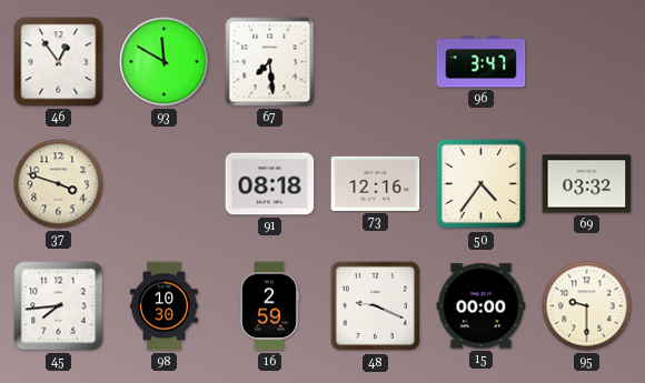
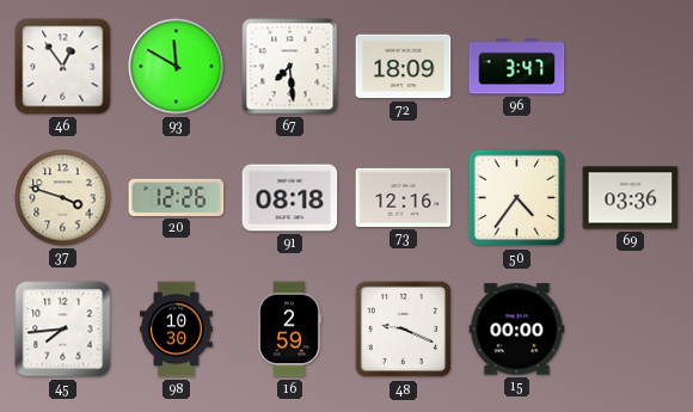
72: none -> 18:09
20: none -> 12:26
69: 03:32 -> 03:36
95: 9:30 -> none
